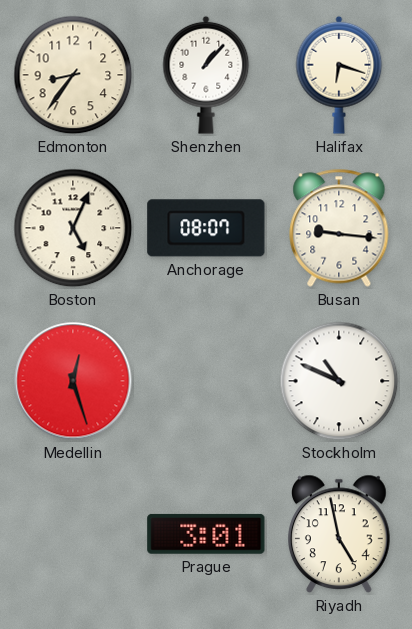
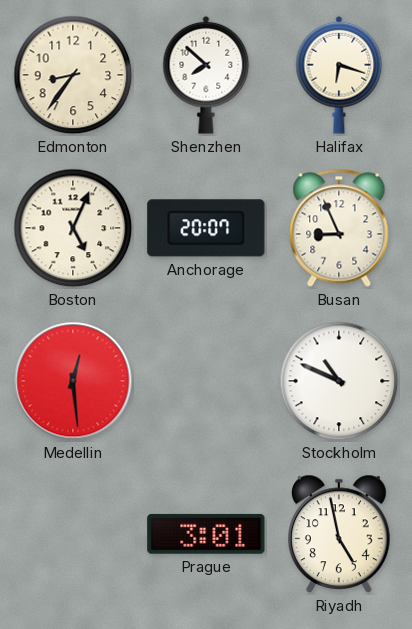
Shenzhen: 1:07 -> 7:52
Anchorage: 08:07 -> 20:07
Busan: 9:16 -> 8:56
Medellin: 12:27 -> 12:29
